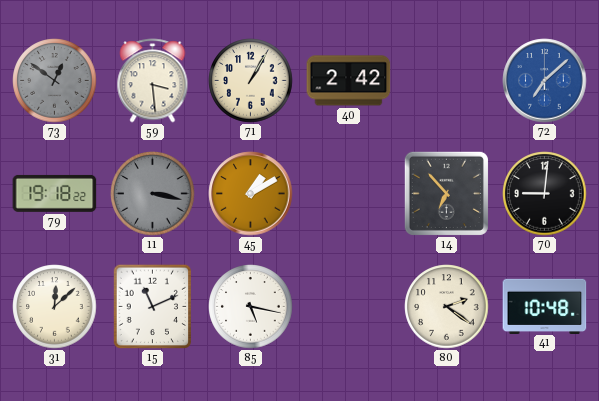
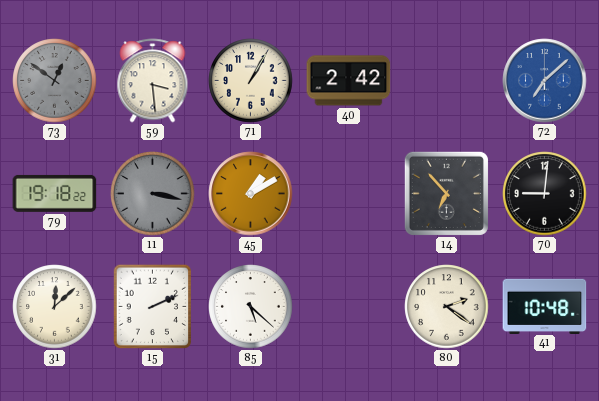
15: 11:11 -> 2:11
85: 5:17 -> 5:22
